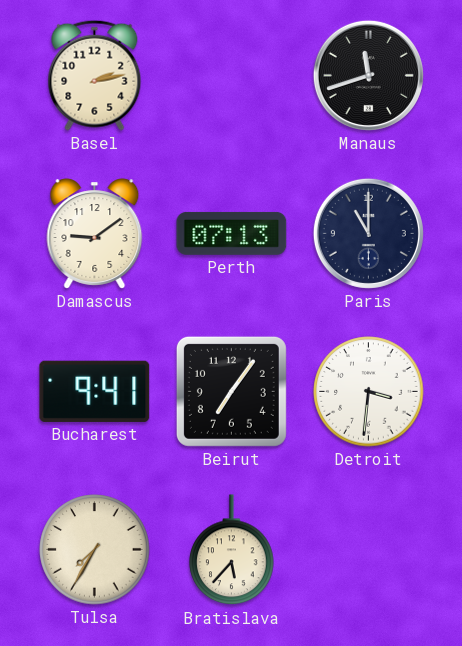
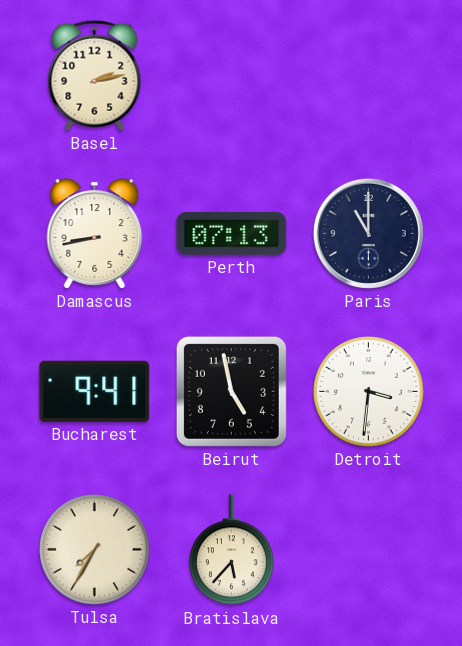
Manaus: 11:42 -> none
Damascus: 9:09 -> 8:43
Beirut: 7:06 -> 4:58
